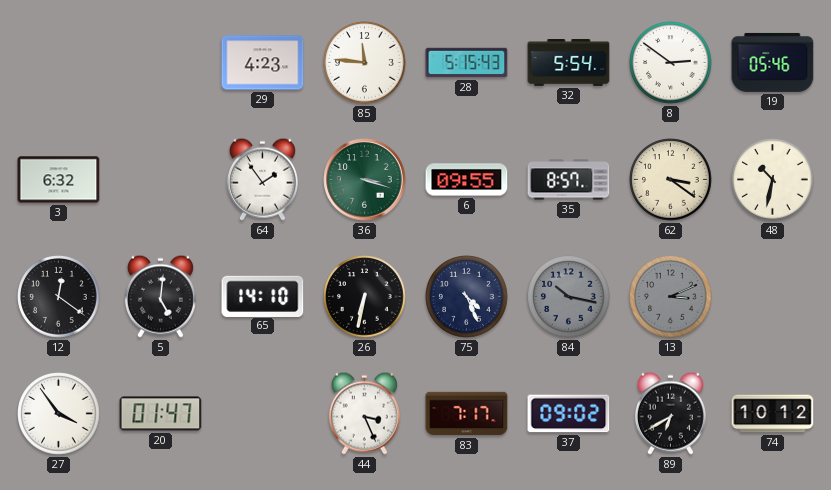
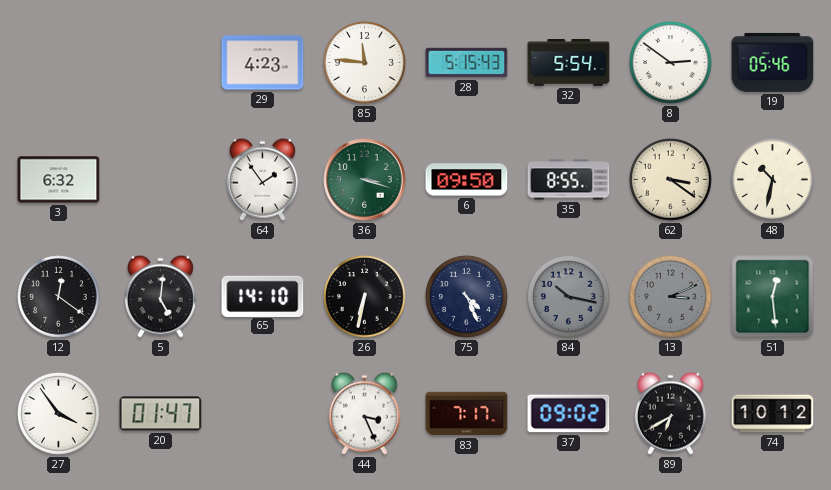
6: 09:55 -> 09:50
35: 8:57 -> 8:55
51: none -> 12:29
